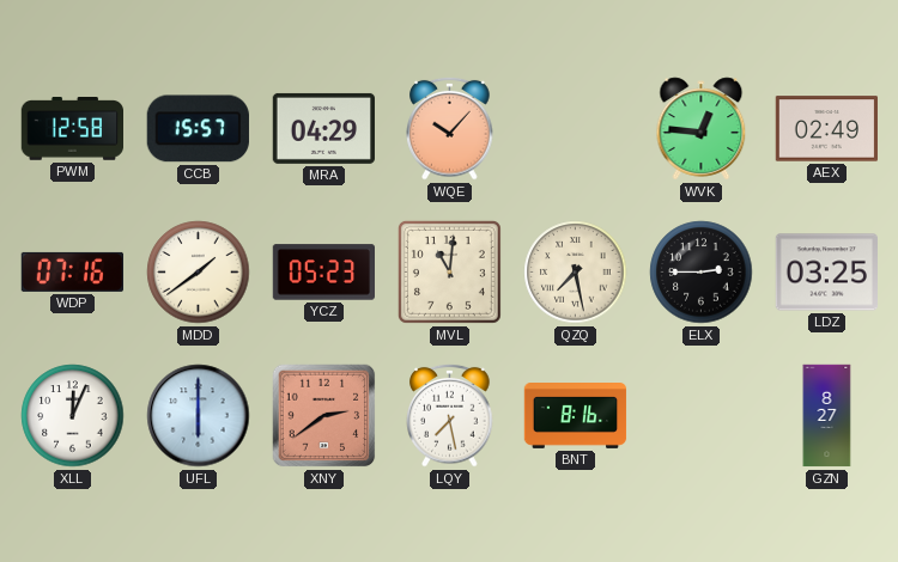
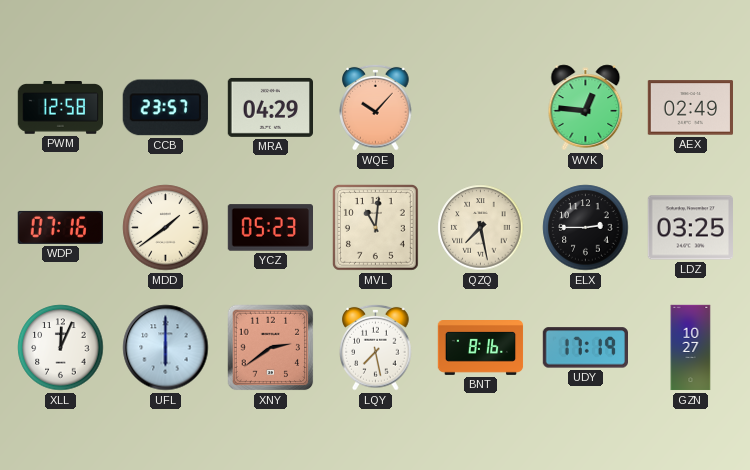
CCB: 15:57 -> 23:57
UDY: none -> 17:19
GZN: 8:27 -> 10:27
